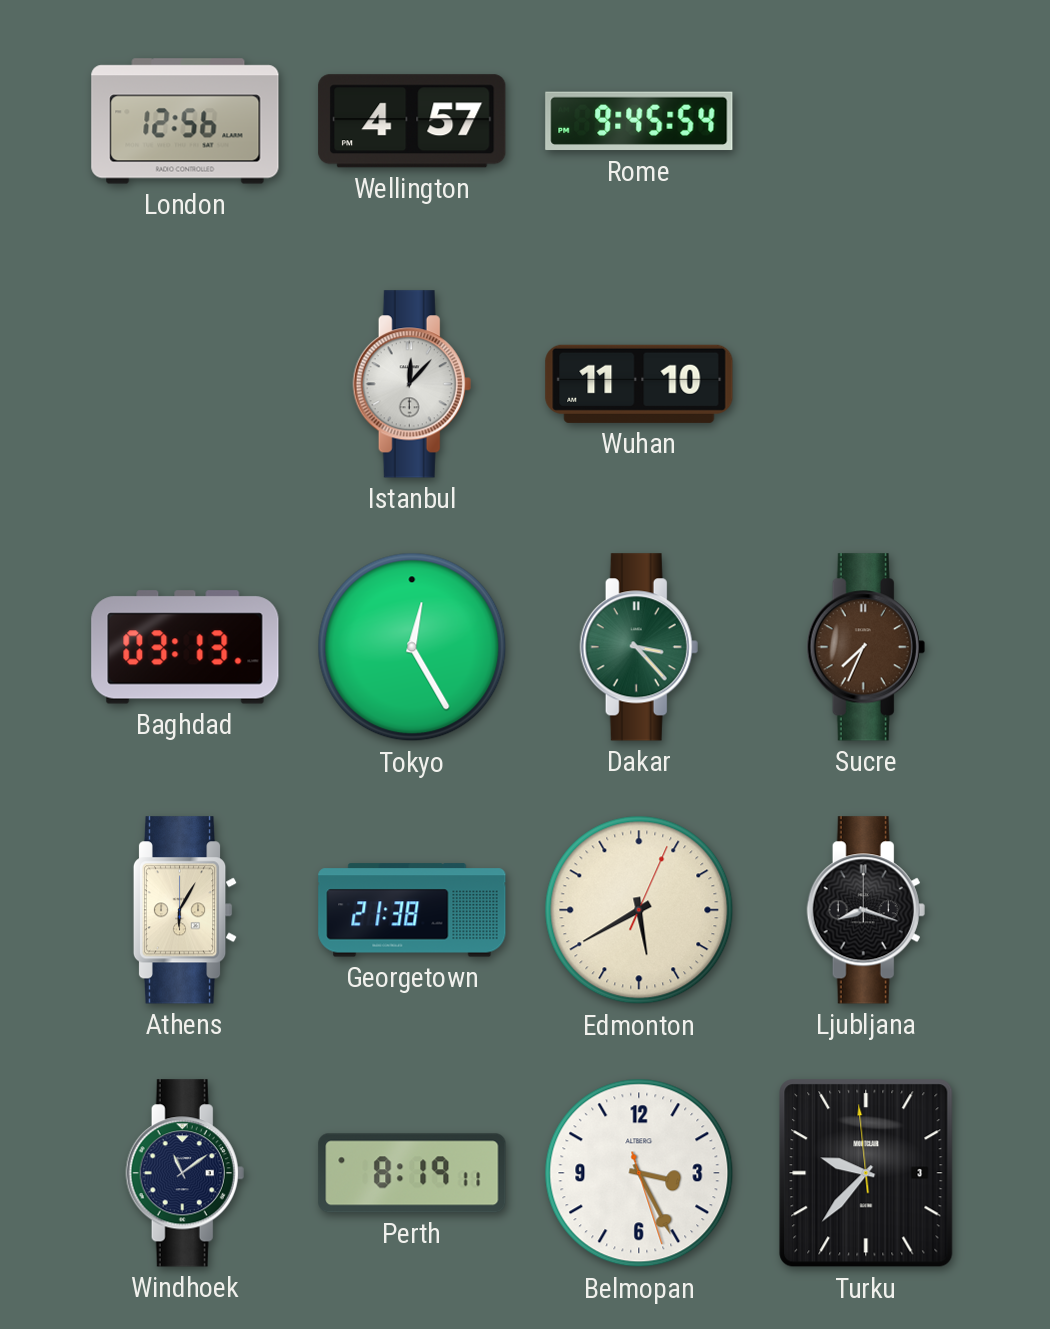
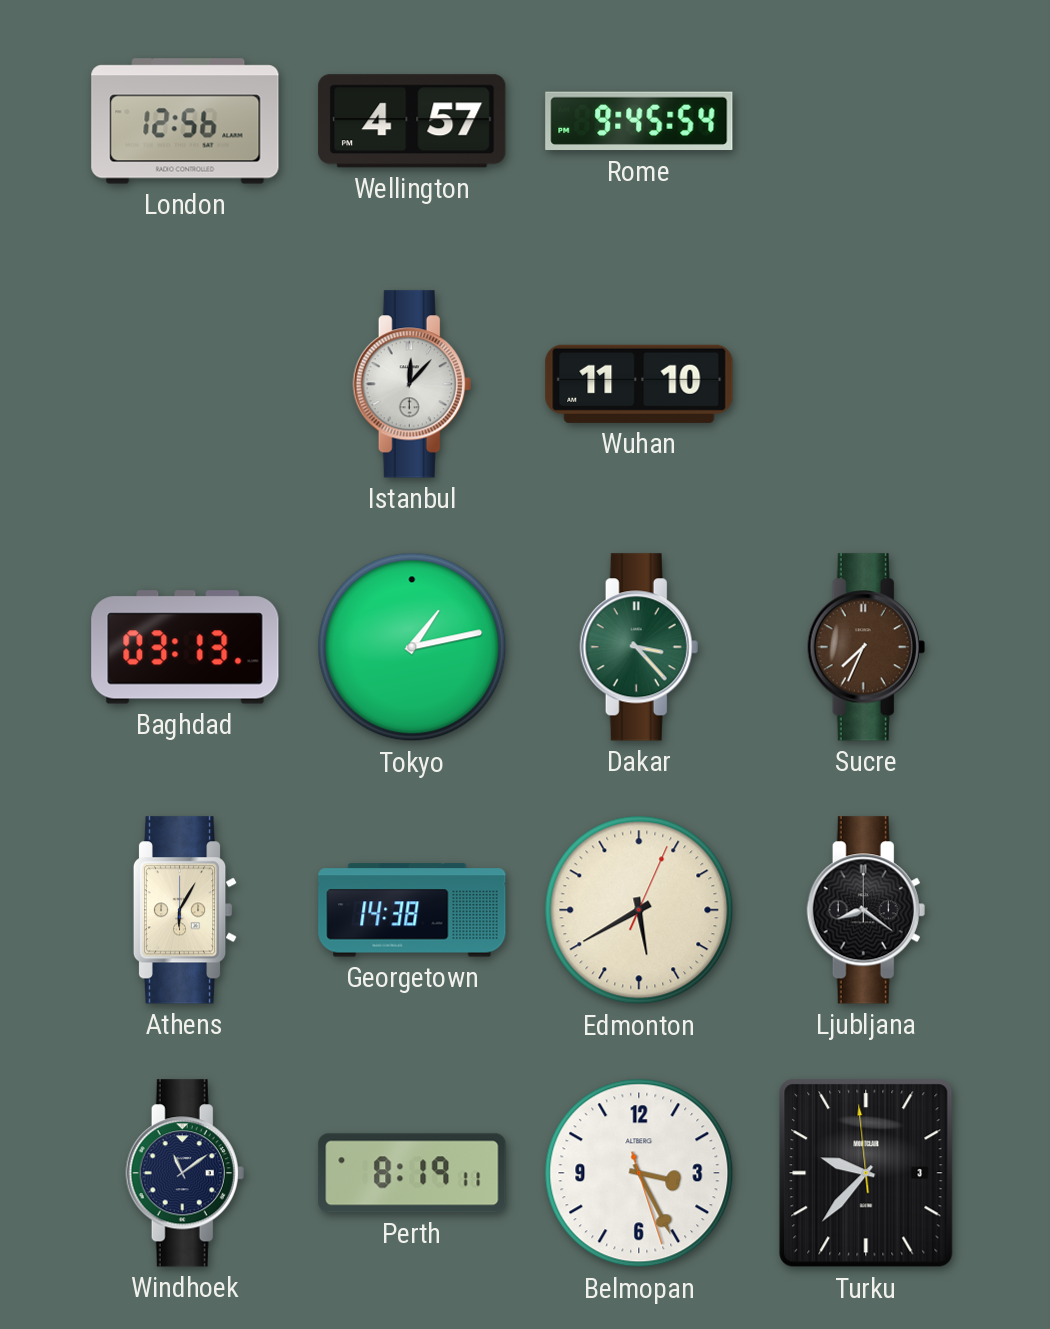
Tokyo: 12:25 -> 1:13
Georgetown: 21:38 -> 14:38
Ljubljana: 8:18 -> 8:21
